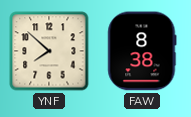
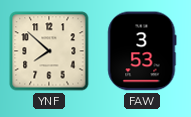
FAW: 8:38 -> 3:53
